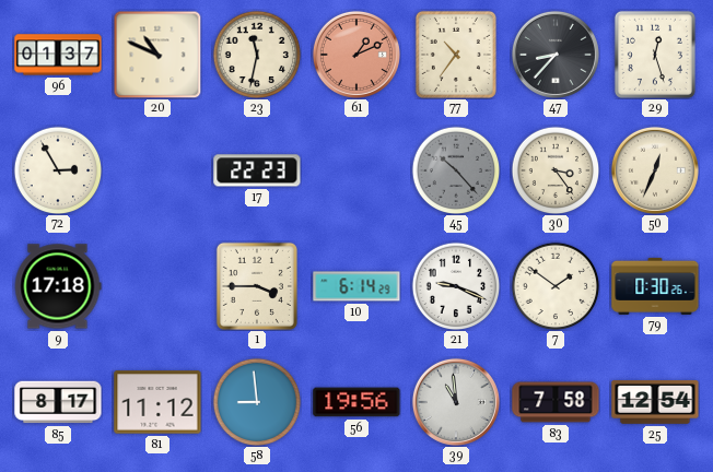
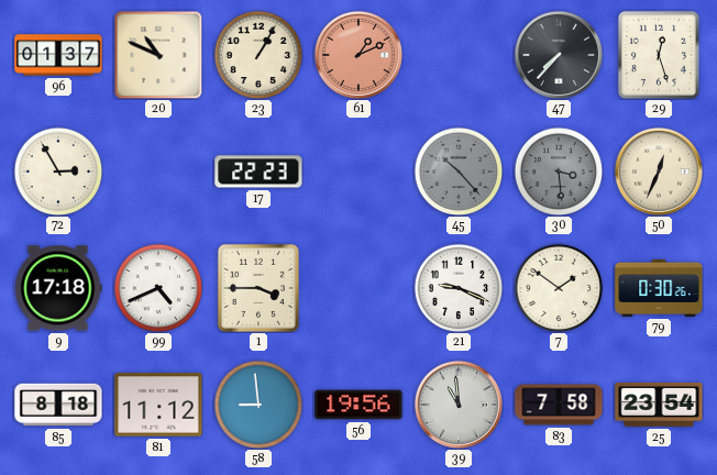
23: 11:32 -> 1:05
77: 10:36 -> none
47: 8:37 -> 7:37
30: 3:24 -> 3:29
30 dial: cream -> grey
99: none -> 4:41
10: 6:14 -> none
85: 8:17 -> 8:18
25: 12:54 -> 23:54
